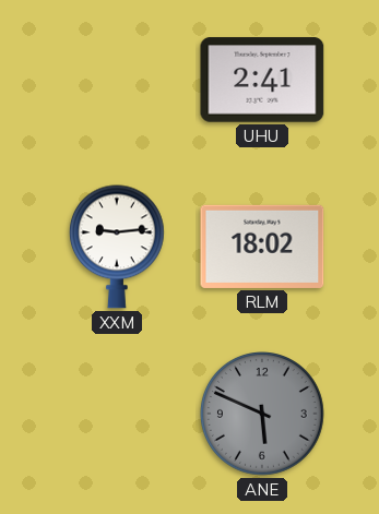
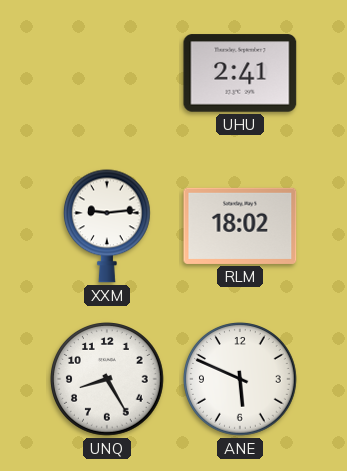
UNQ: none -> 8:25
ANE dial: grey -> white
